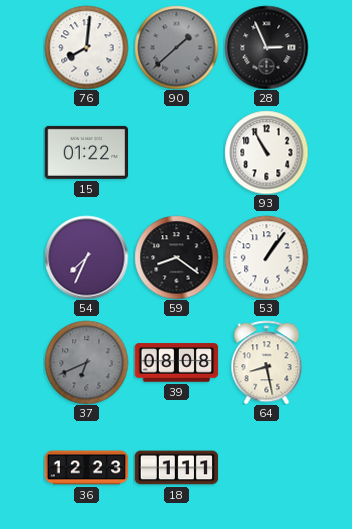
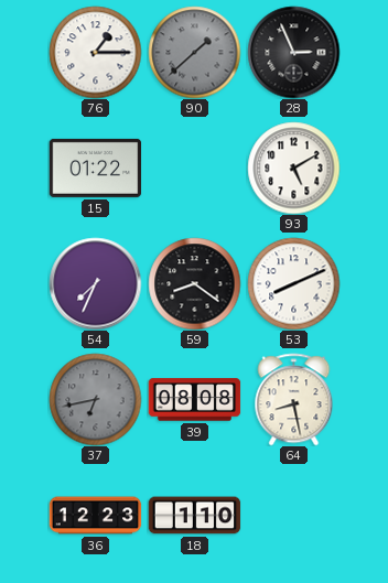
76: 8:01 -> 1:15
93: 10:55 -> 5:10
53: 1:06 -> 8:11
37: 6:41 -> 6:43
18: 1:11 -> 1:10
